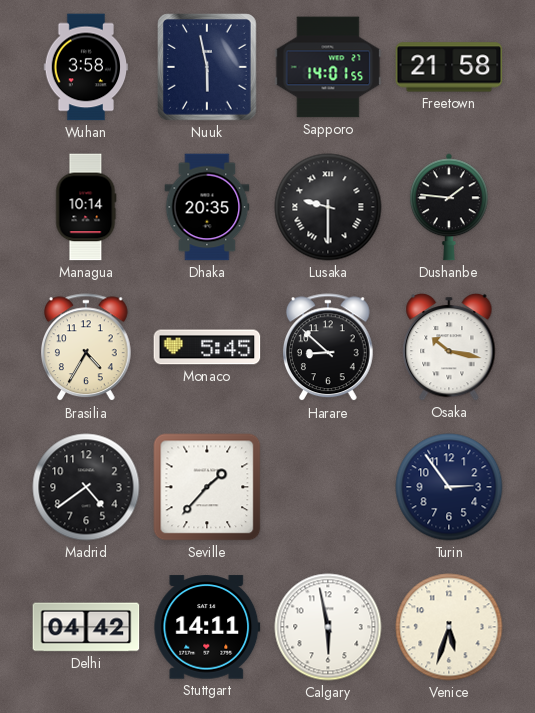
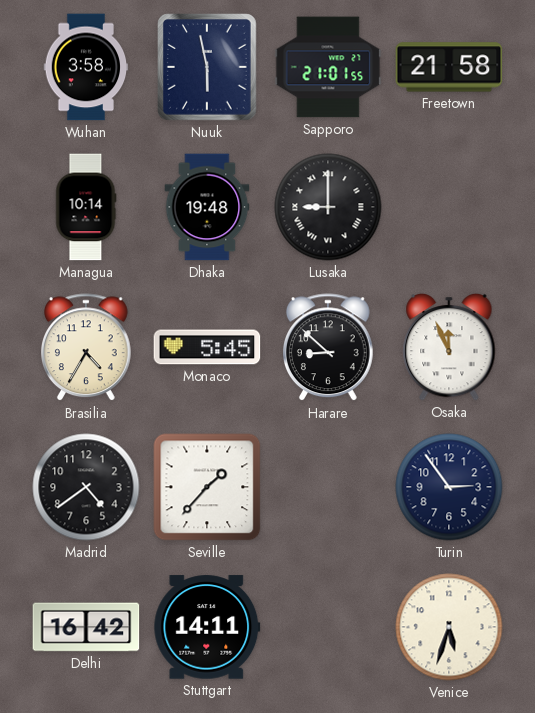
Sapporo: 14:01 -> 21:01
Dhaka: 20:35 -> 19:48
Lusaka: 9:30 -> 9:00
Dushanbe: 1:46 -> none
Osaka: 10:17 -> 11:56
Delhi: 04:42 -> 16:42
Calgary: 5:58 -> none
